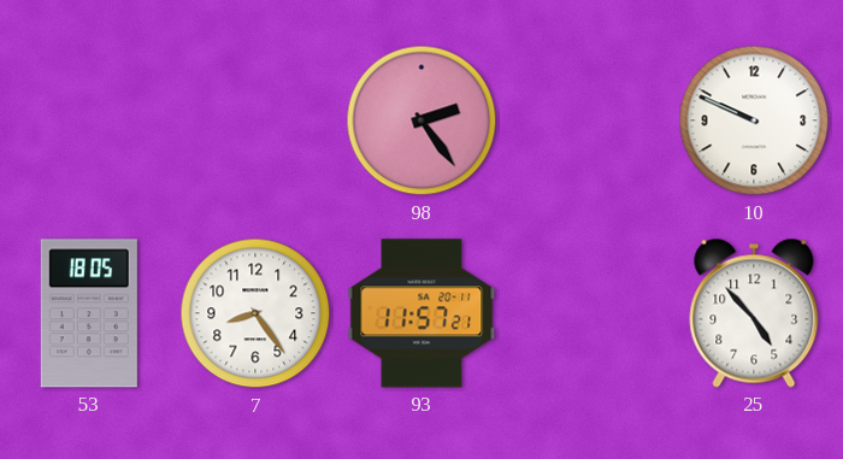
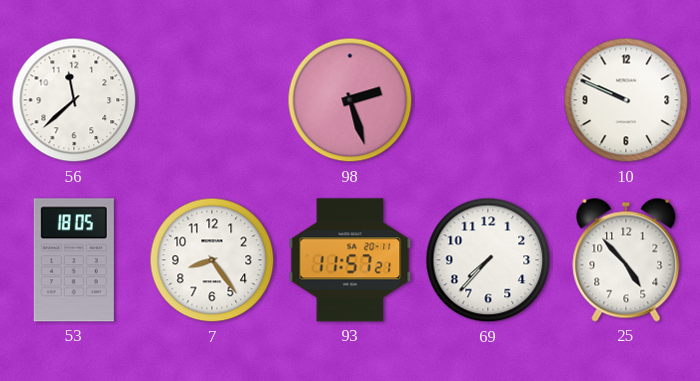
56: none -> 11:38
98: 2:24 -> 2:27
69: none -> 7:37
